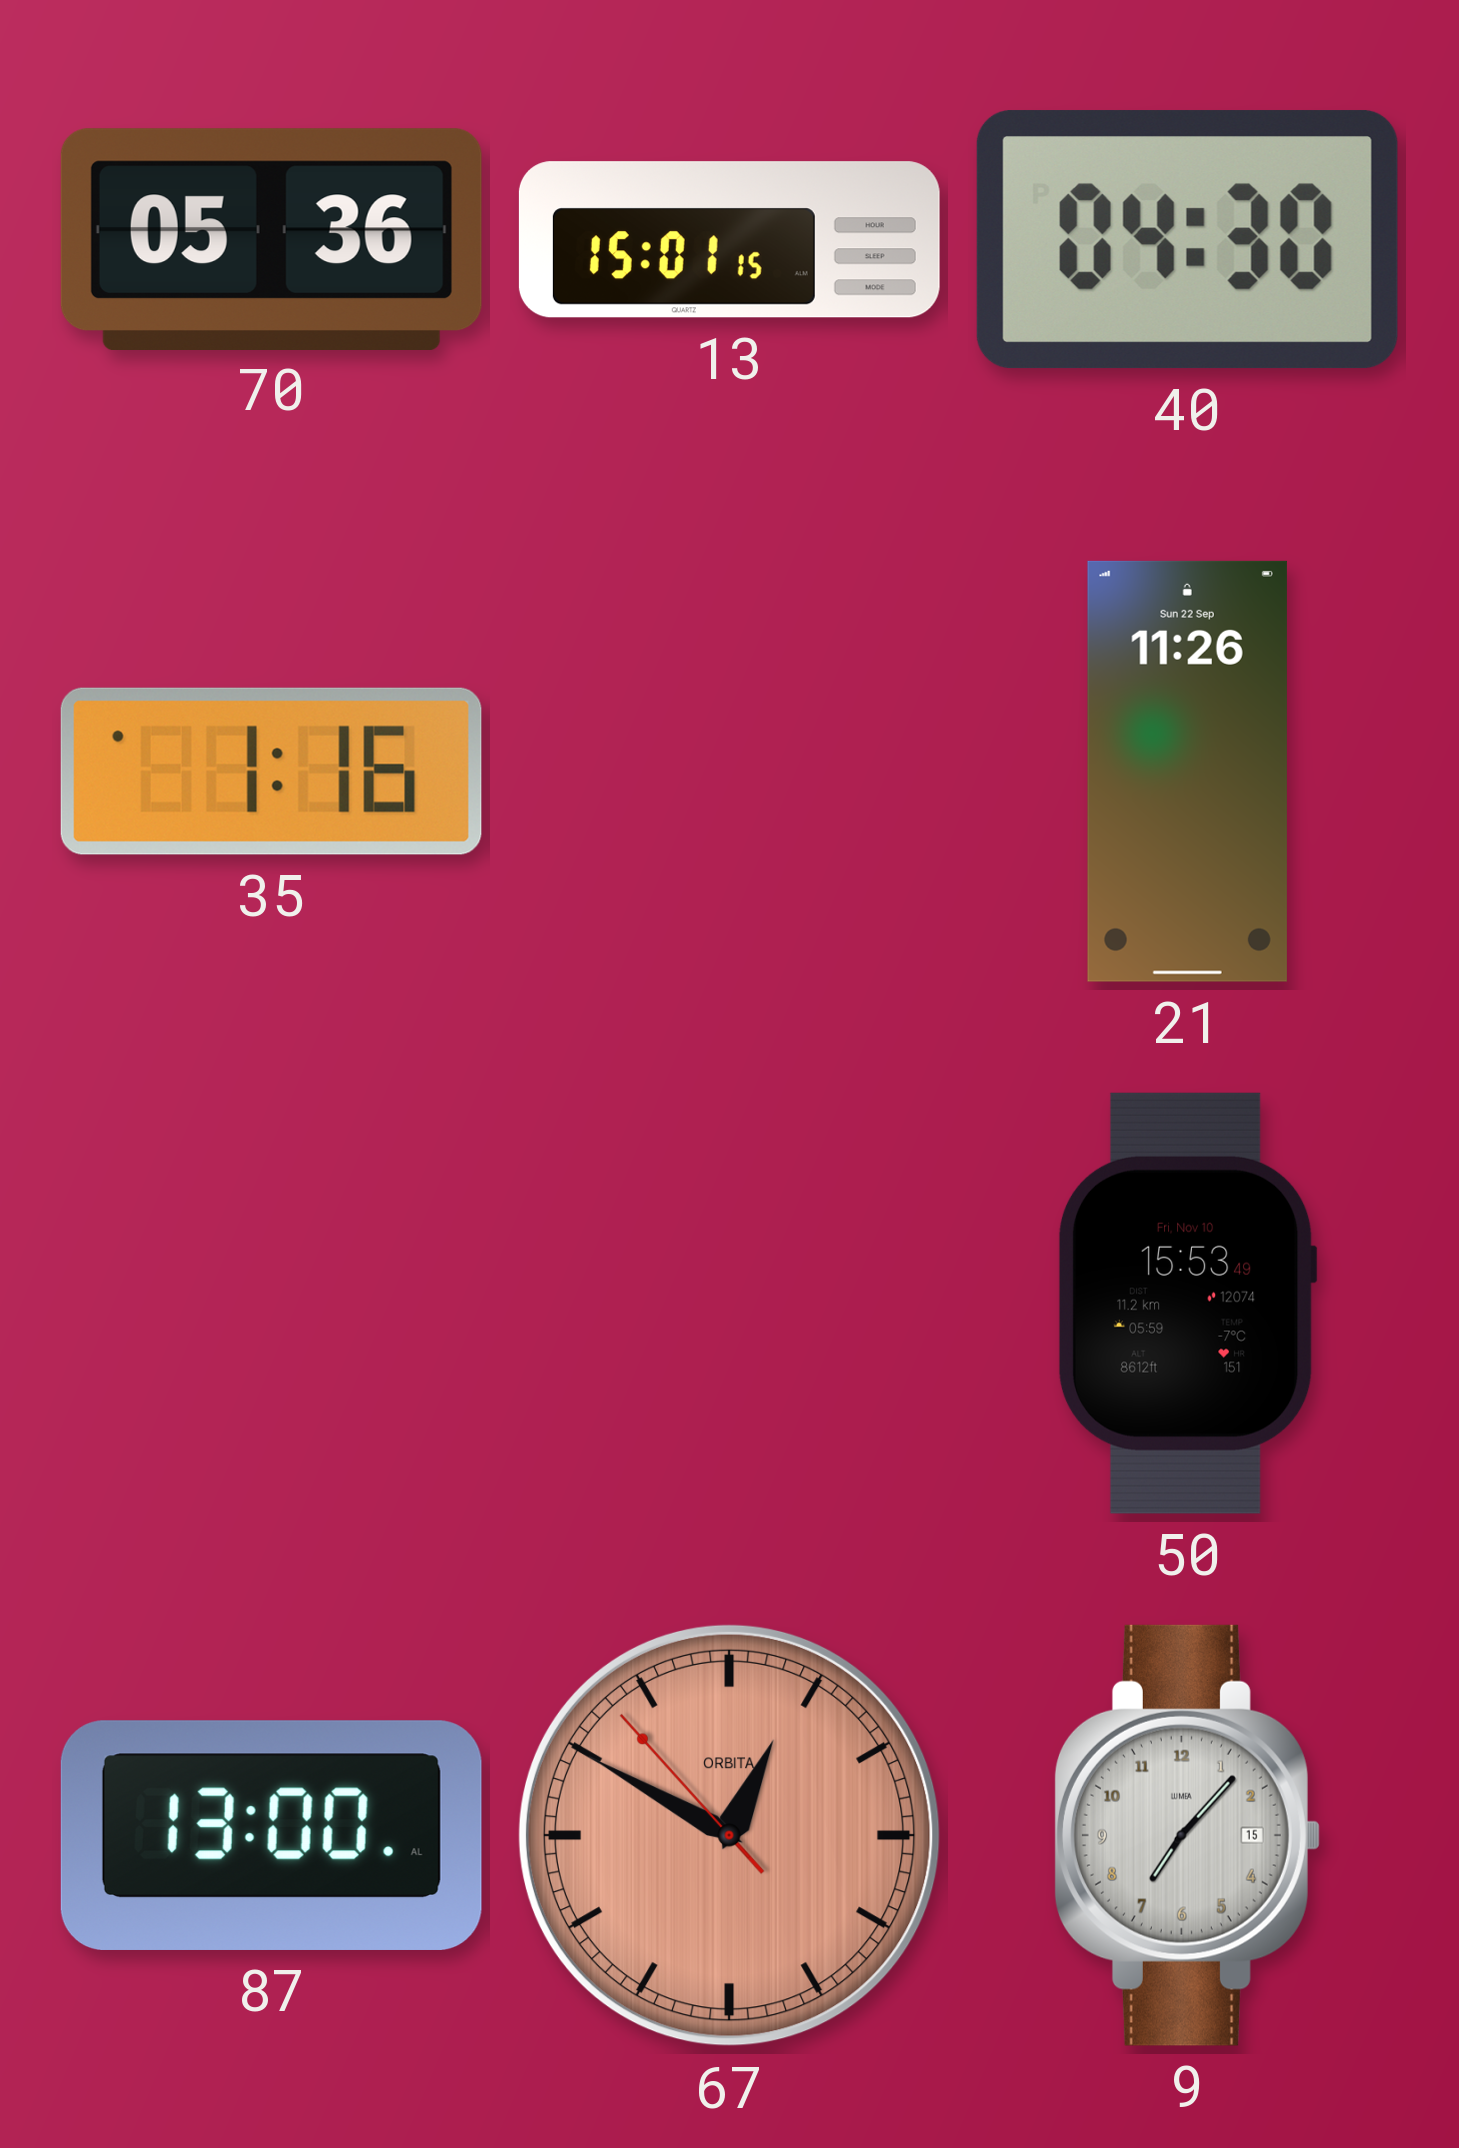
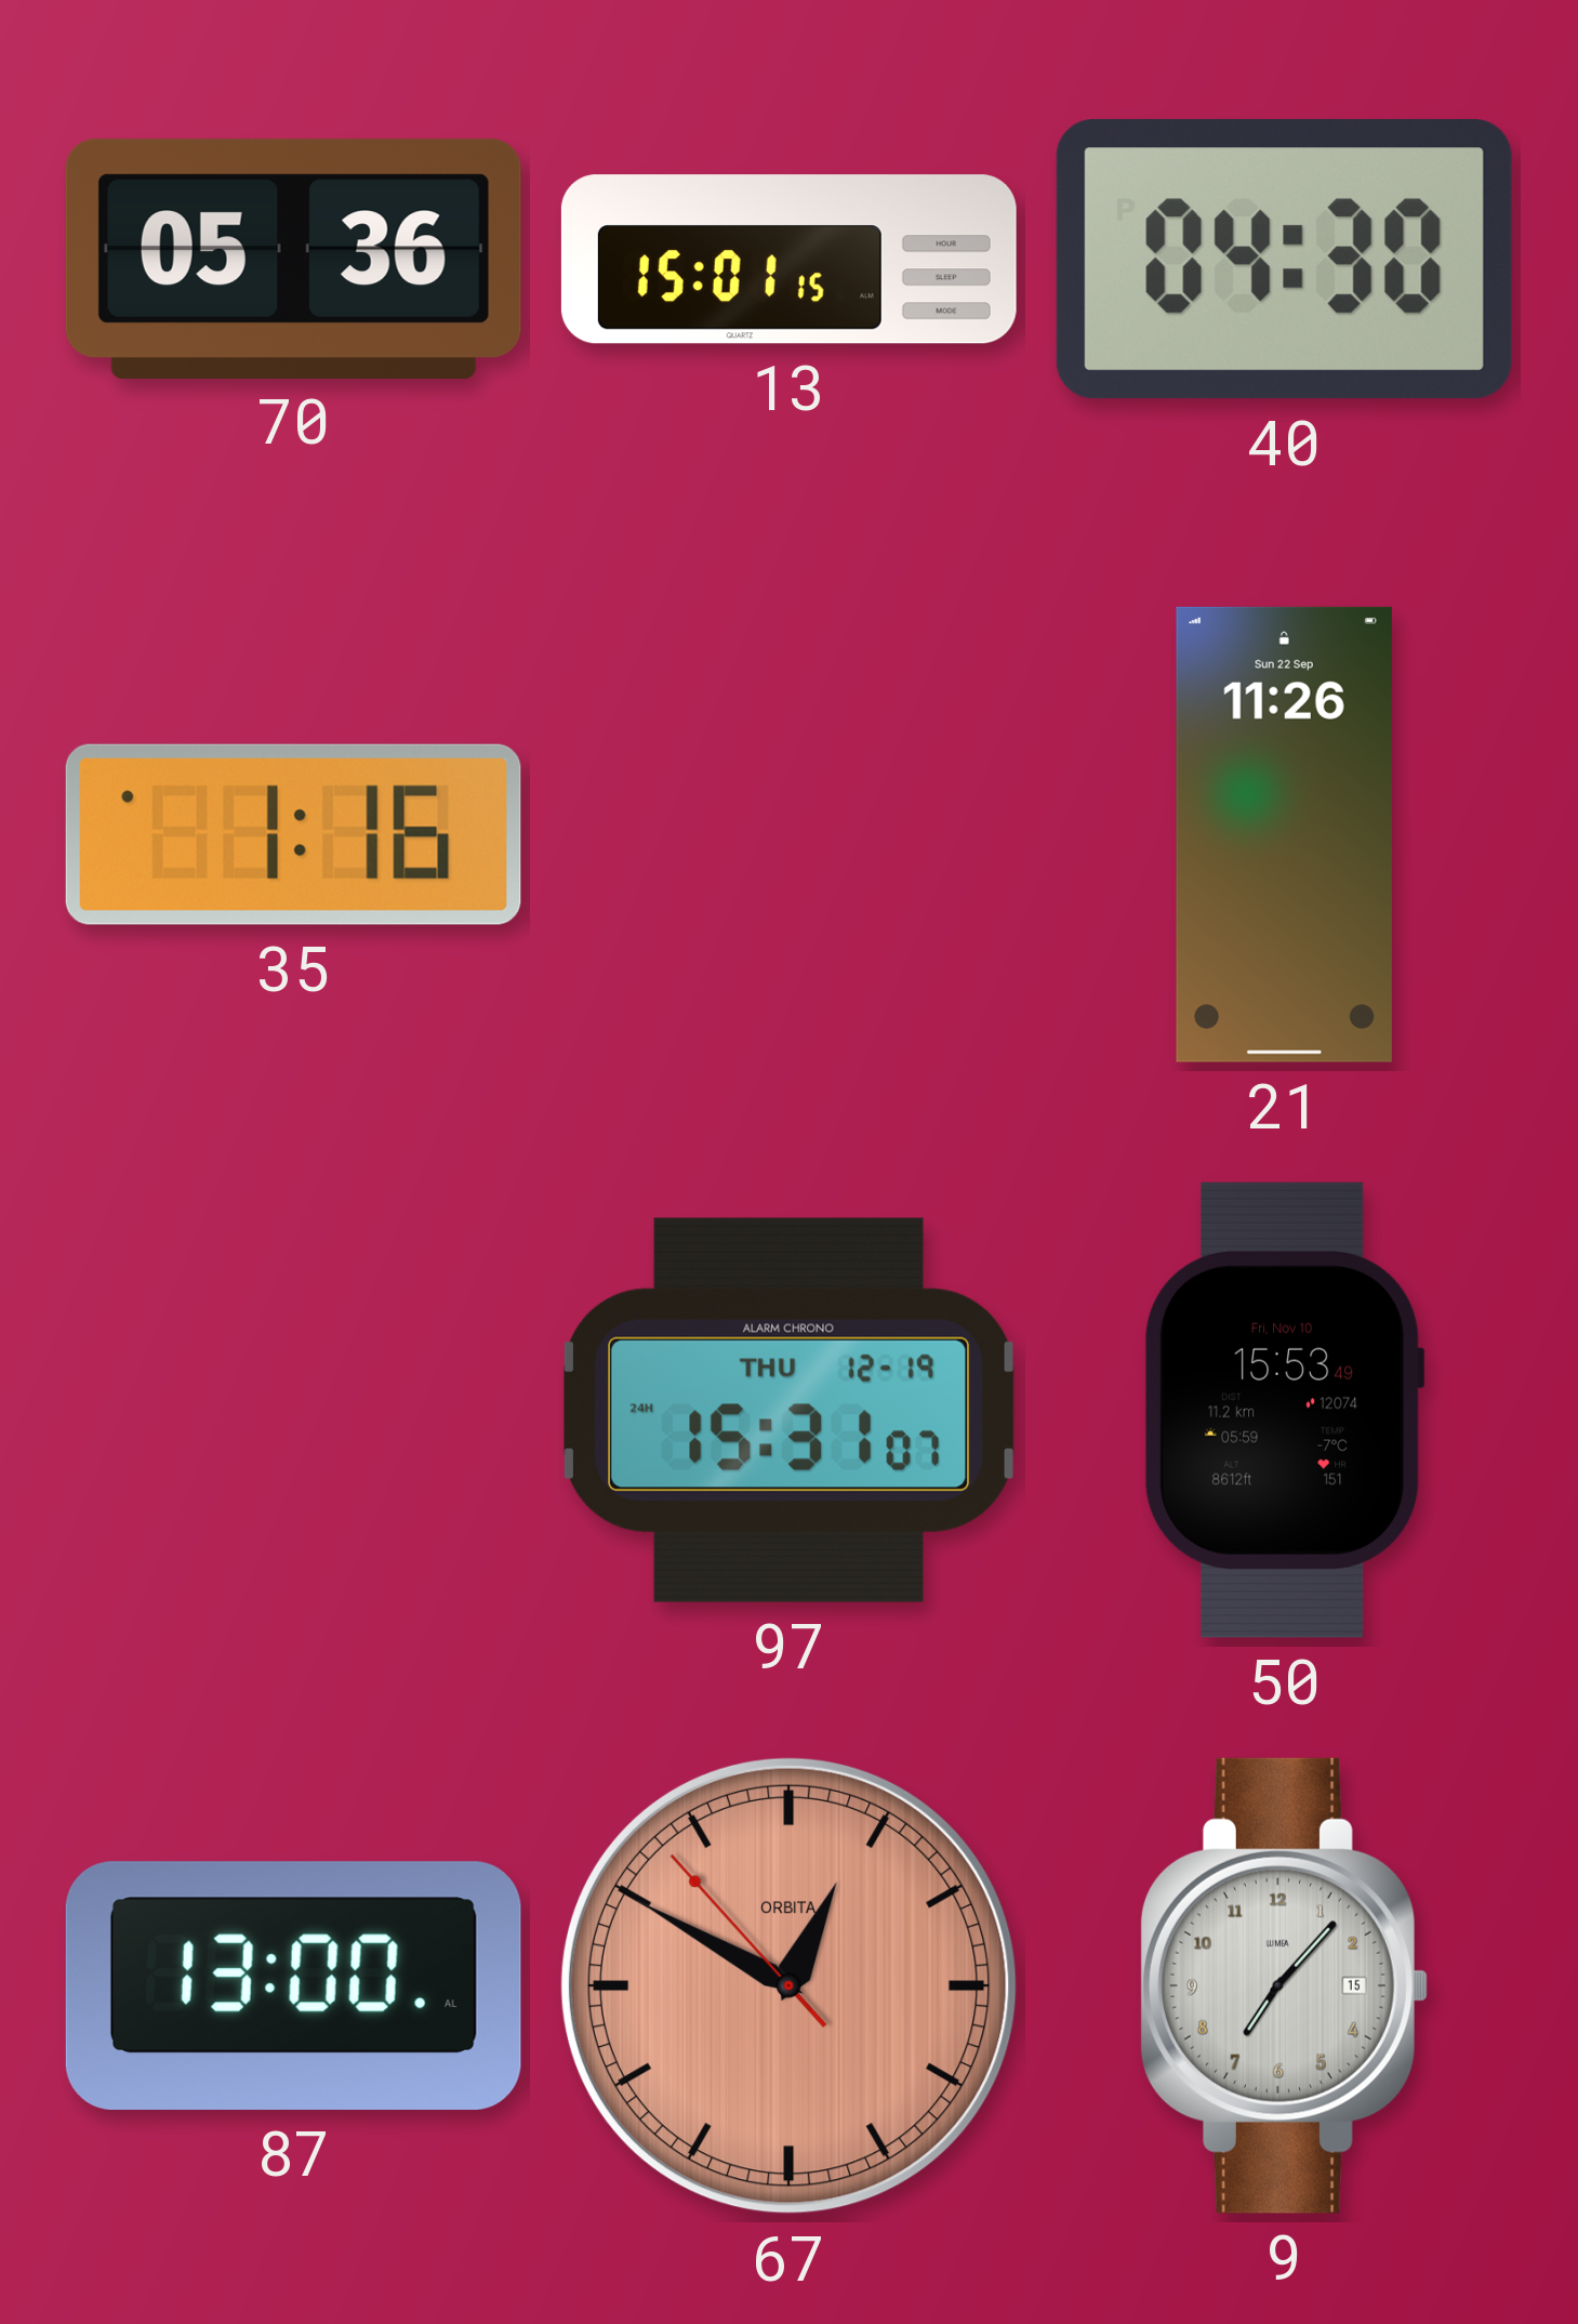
97: none -> 15:31
